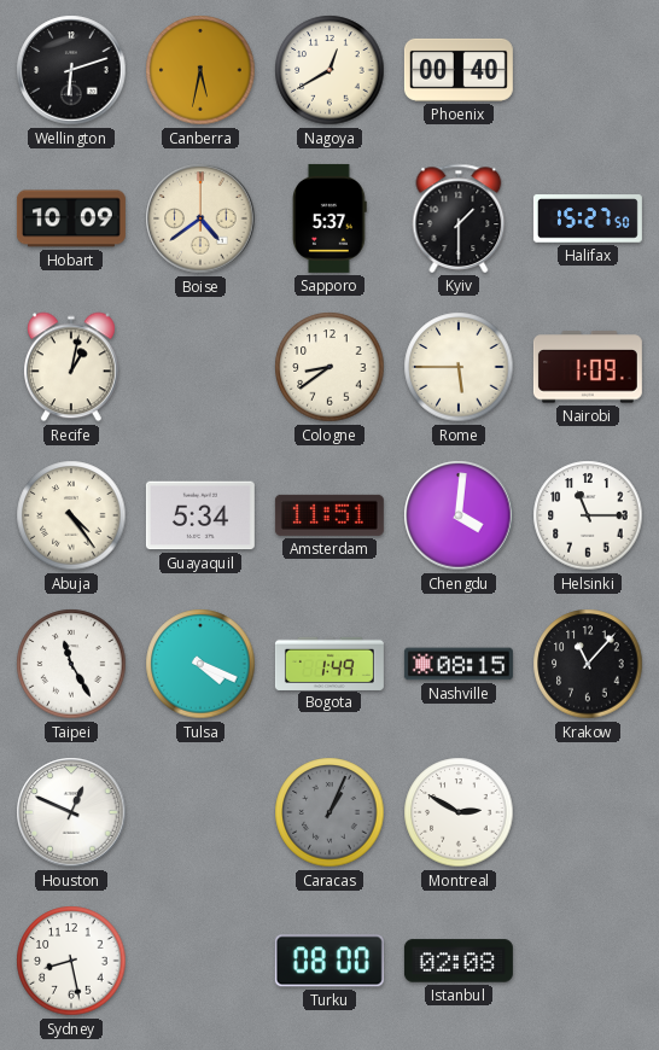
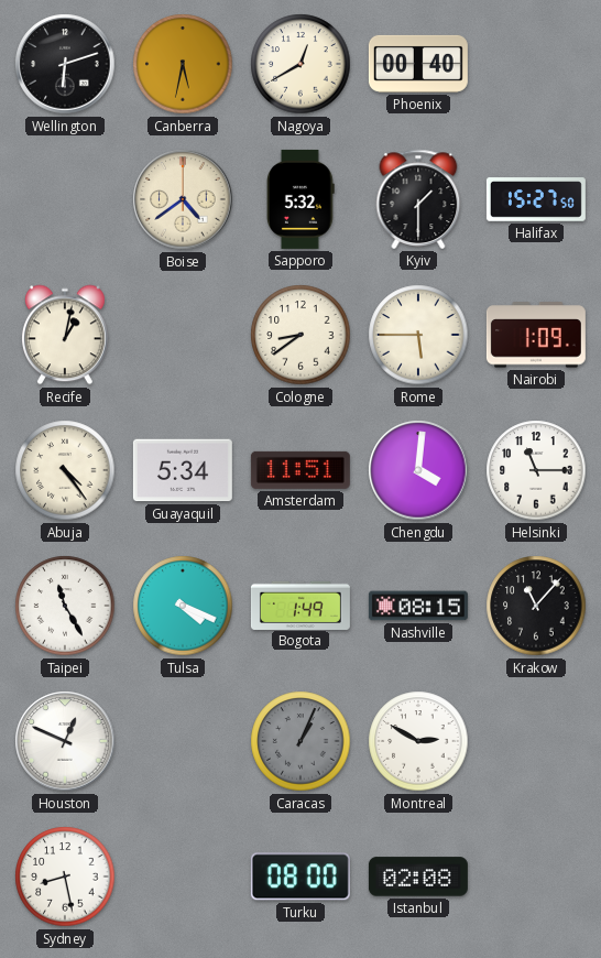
Hobart: 10:09 -> none
Sapporo: 5:37 -> 5:32
